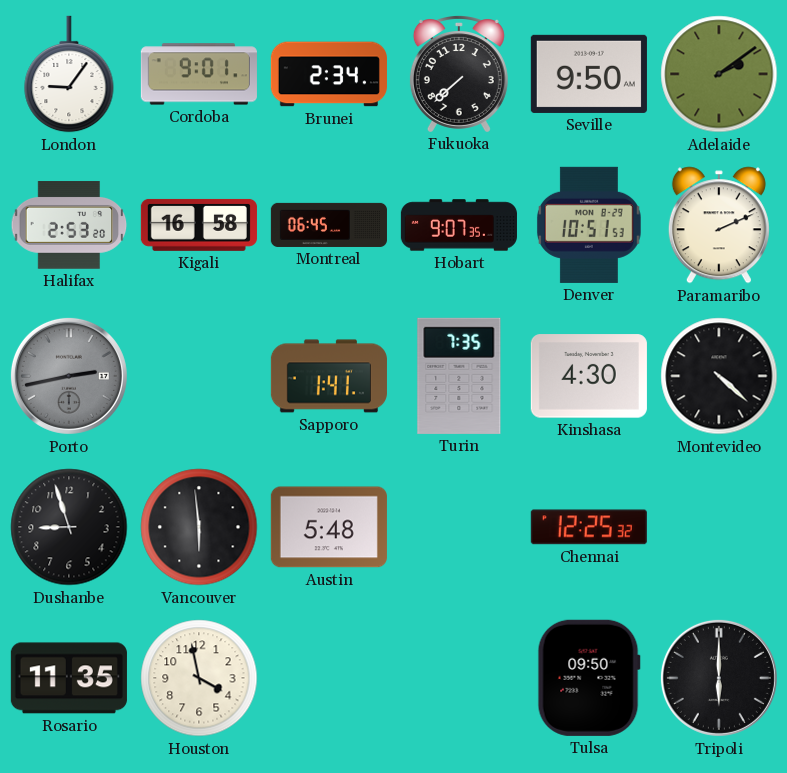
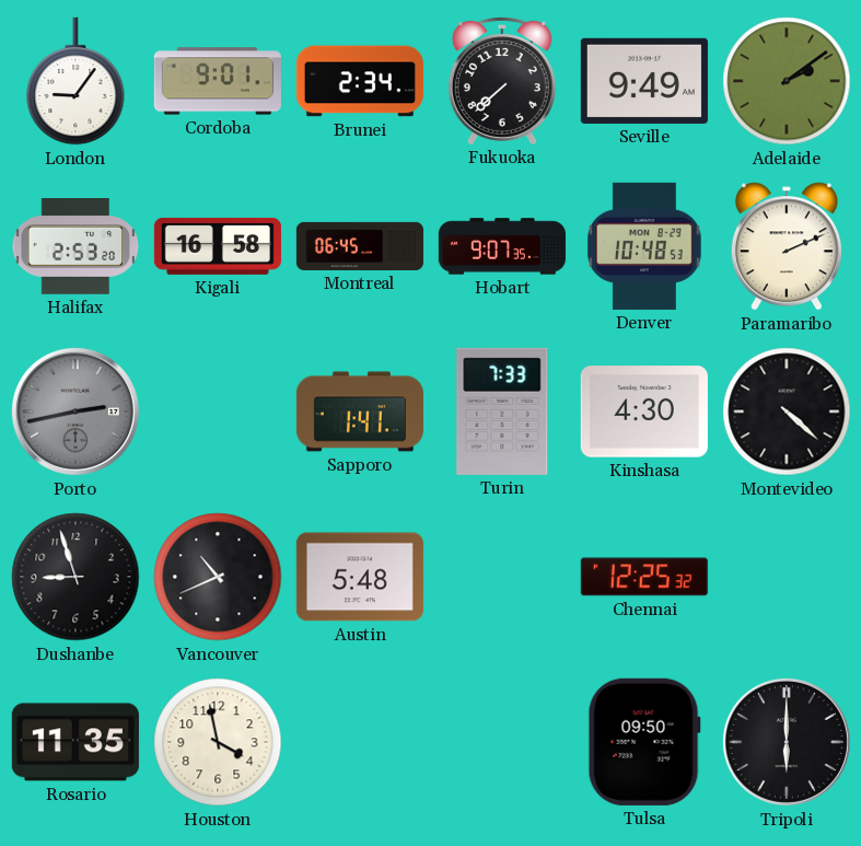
Seville: 9:50 -> 9:49
Denver: 10:51 -> 10:48
Turin: 7:35 -> 7:33
Vancouver: 5:59 -> 10:41
